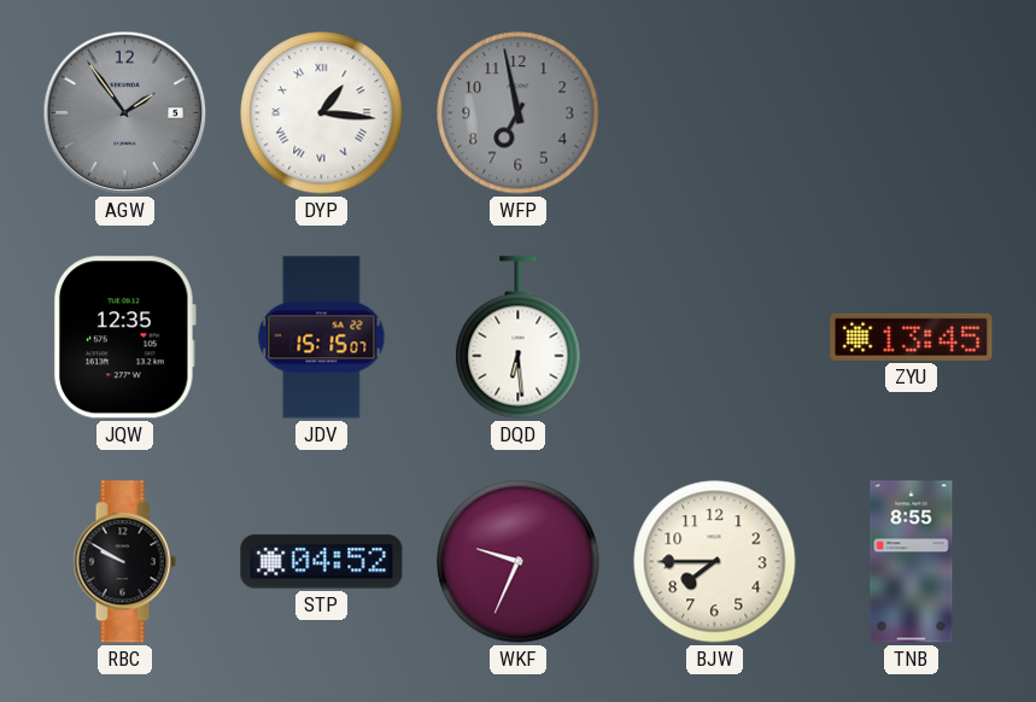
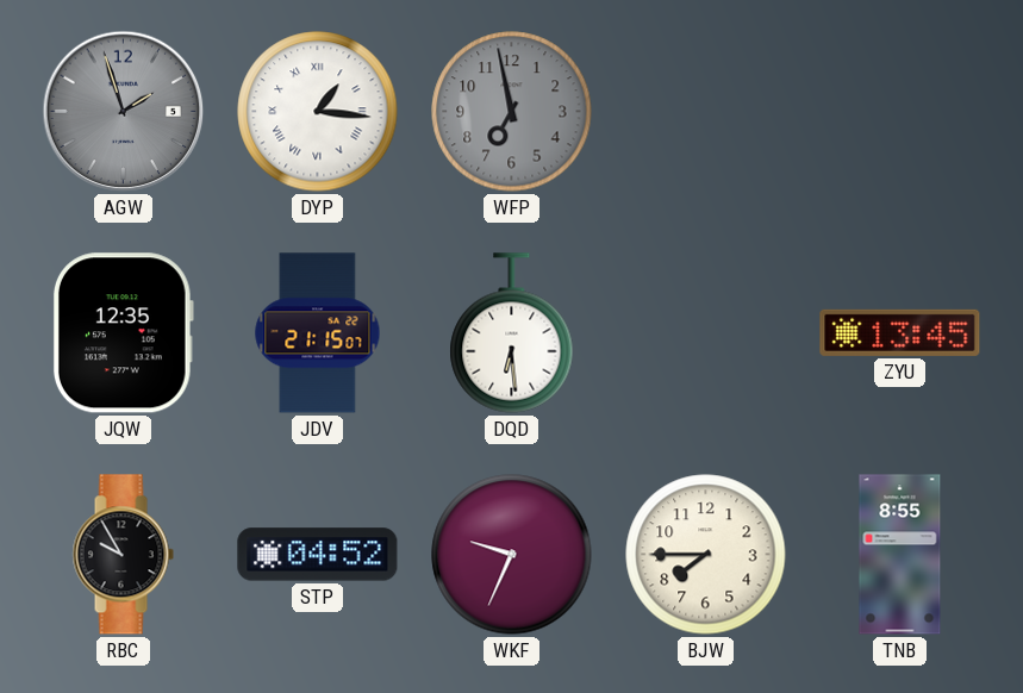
AGW: 1:54 -> 1:57
JDV: 15:15 -> 21:15
RBC: 9:50 -> 9:55
